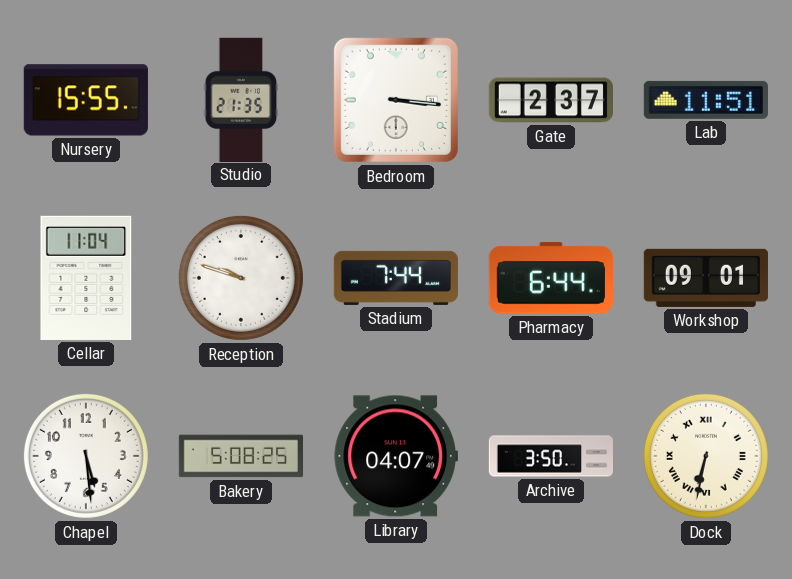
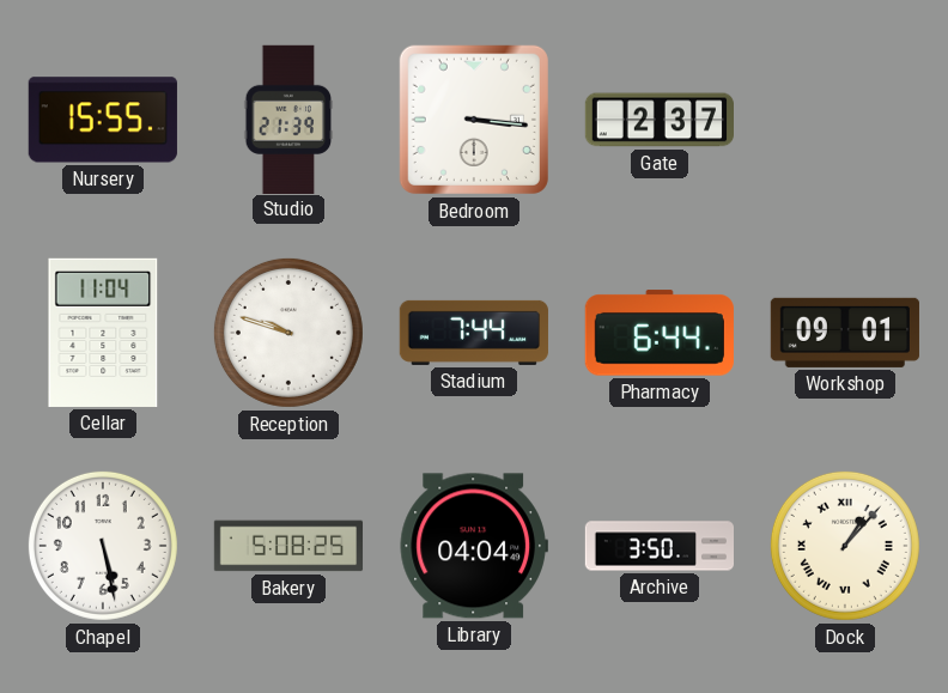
Studio: 21:35 -> 21:39
Lab: 11:51 -> none
Chapel: 5:29 -> 5:28
Library: 04:07 -> 04:04
Dock: 6:32 -> 1:07
